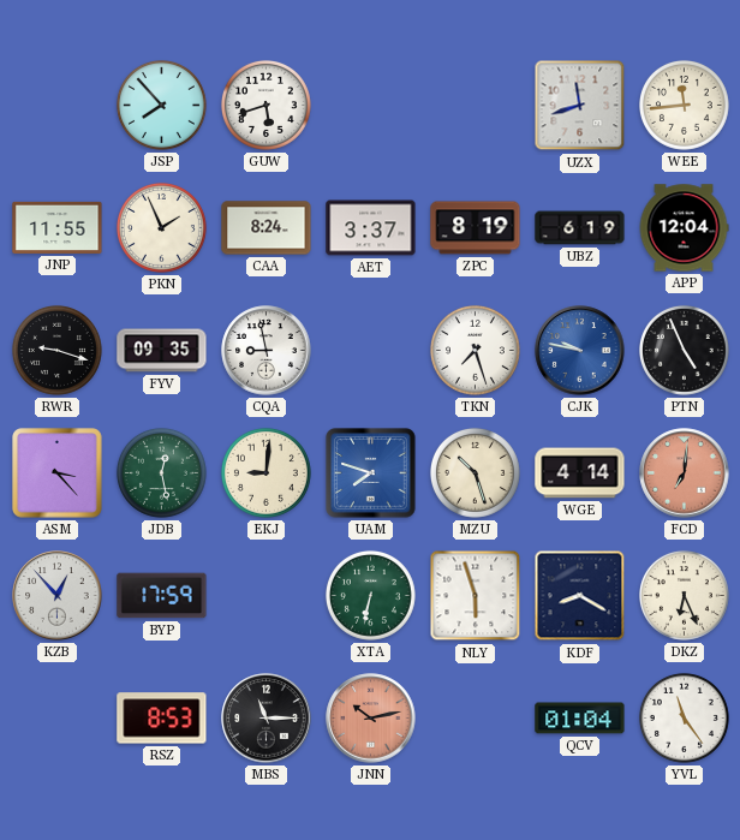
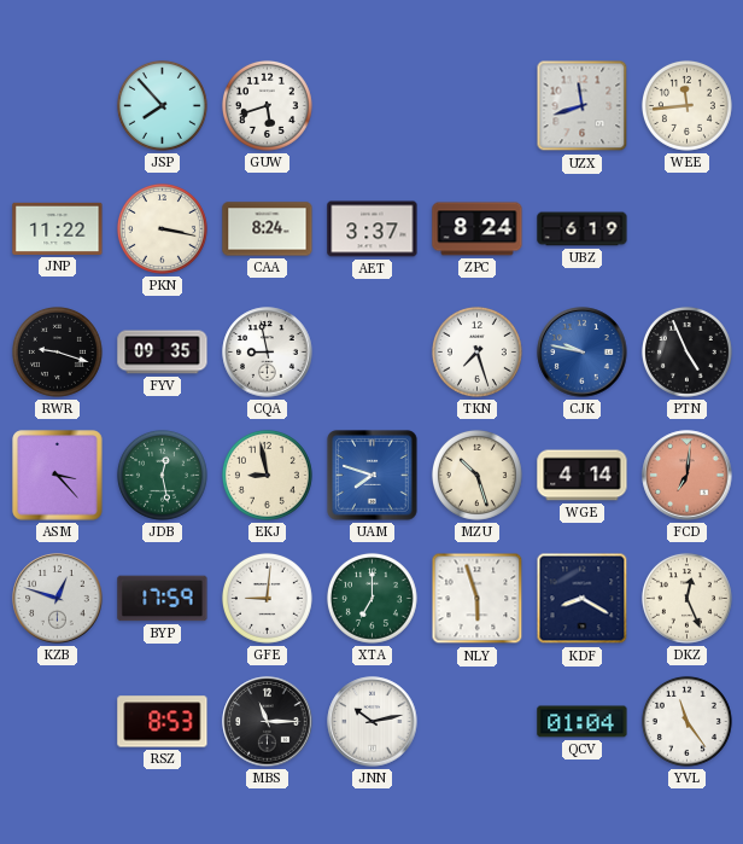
JNP: 11:55 -> 11:22
PKN: 1:56 -> 3:17
ZPC: 8:19 -> 8:24
APP: 12:04 -> none
EKJ: 9:01 -> 8:58
KZB: 12:53 -> 12:48
GFE: none -> 9:01
XTA: 6:32 -> 7:00
DKZ: 6:26 -> 12:26
JNN dial: salmon -> white
